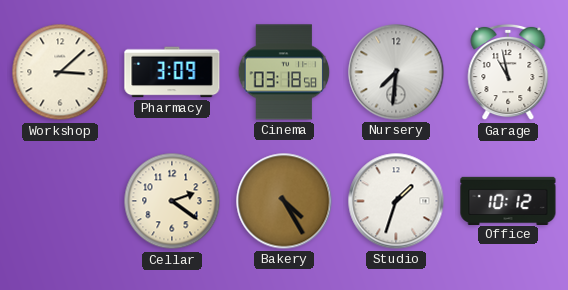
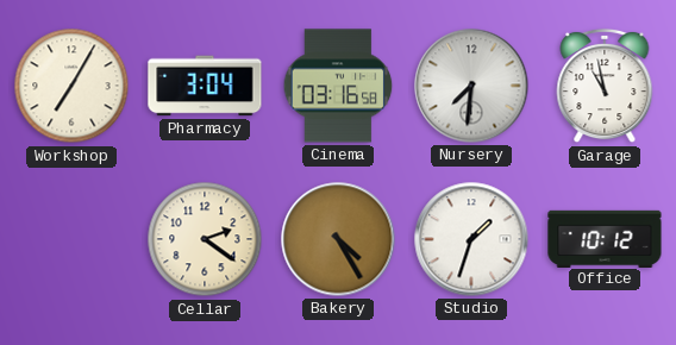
Workshop: 3:08 -> 7:05
Pharmacy: 3:09 -> 3:04
Cinema: 03:18 -> 03:16
